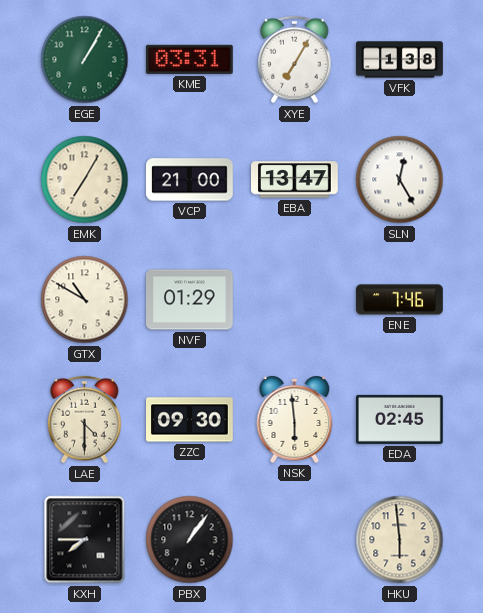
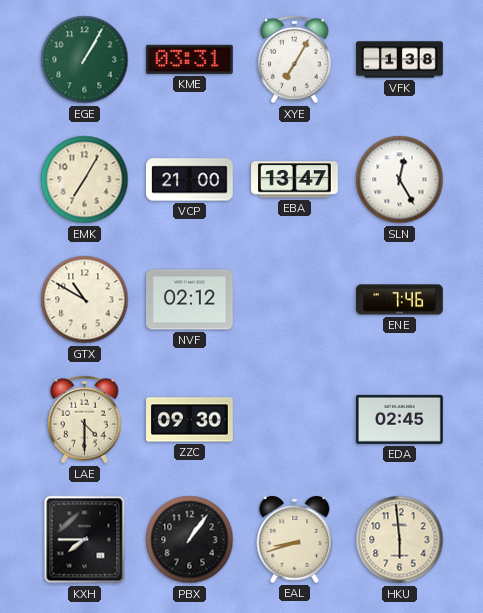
NVF: 01:29 -> 02:12
NSK: 5:59 -> none
EAL: none -> 8:42
